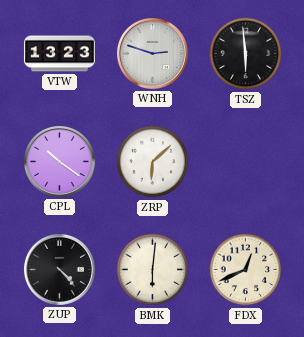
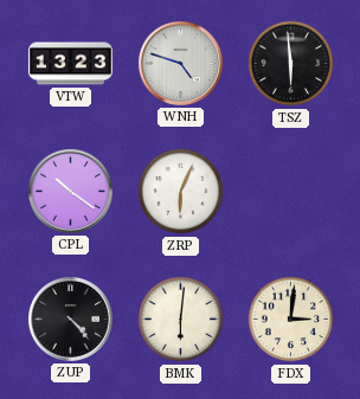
WNH: 2:48 -> 4:48
ZRP: 6:08 -> 6:04
FDX: 12:41 -> 3:01
